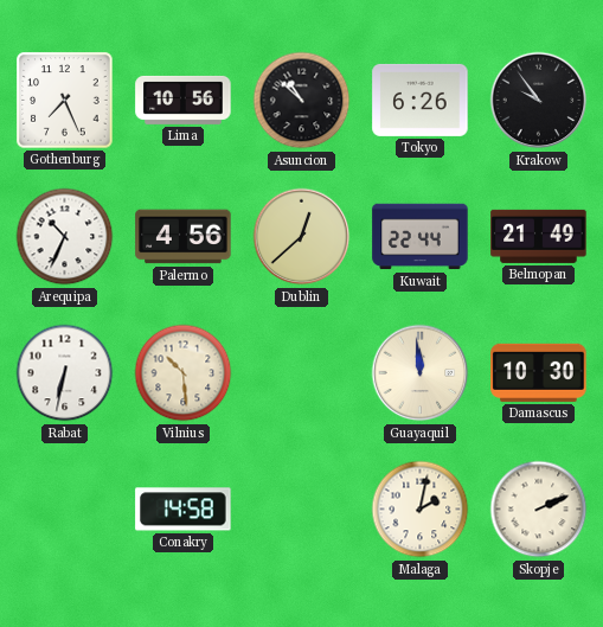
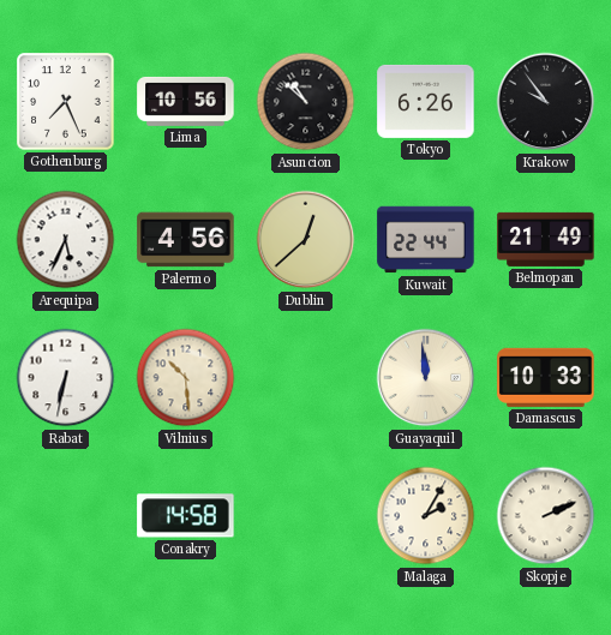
Arequipa: 10:34 -> 5:34
Damascus: 10:30 -> 10:33
Malaga: 2:02 -> 2:05
